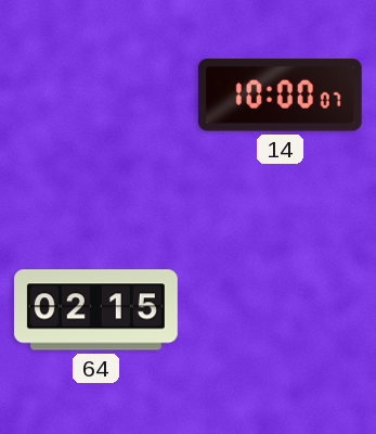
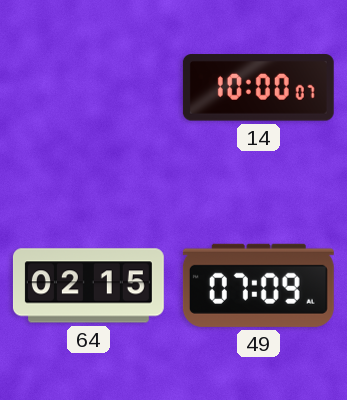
49: none -> 07:09
